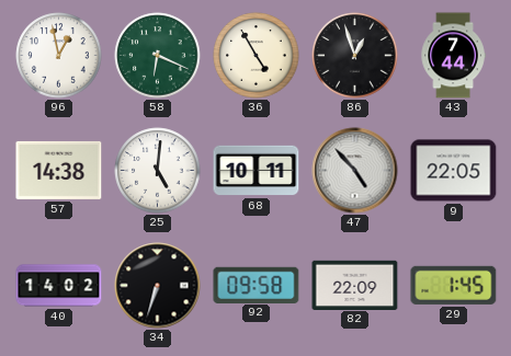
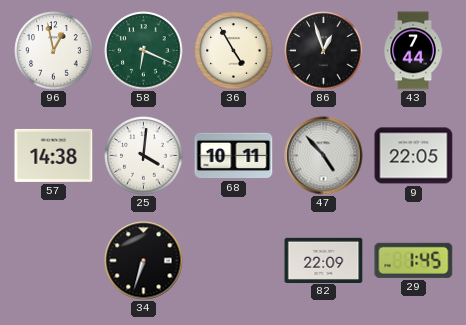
25: 5:01 -> 4:01
40: 14:02 -> none
92: 09:58 -> none
